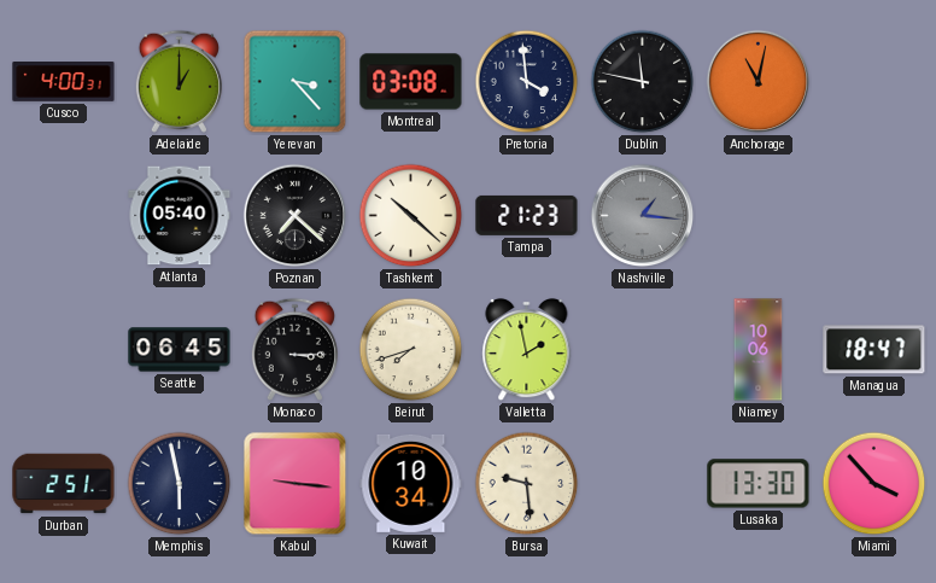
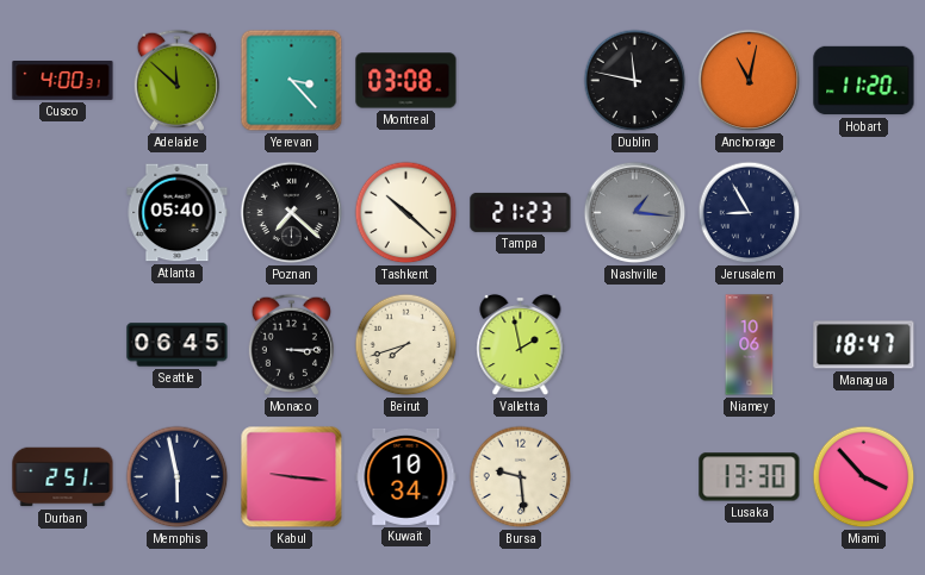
Adelaide: 1:00 -> 11:52
Pretoria: 3:59 -> none
Hobart: none -> 11:20
Jerusalem: none -> 8:55
